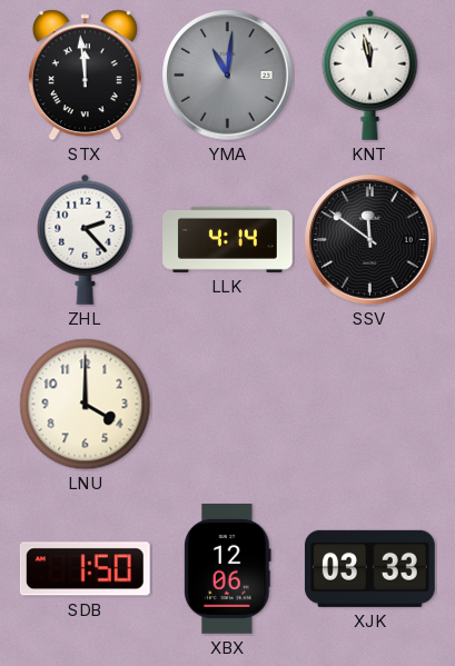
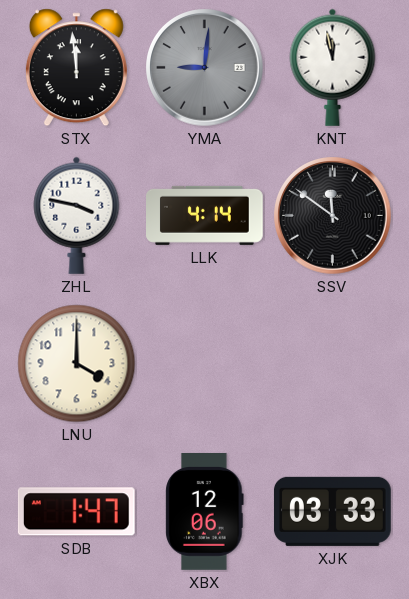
YMA: 11:01 -> 9:01
ZHL: 2:23 -> 3:47
SDB: 1:50 -> 1:47
